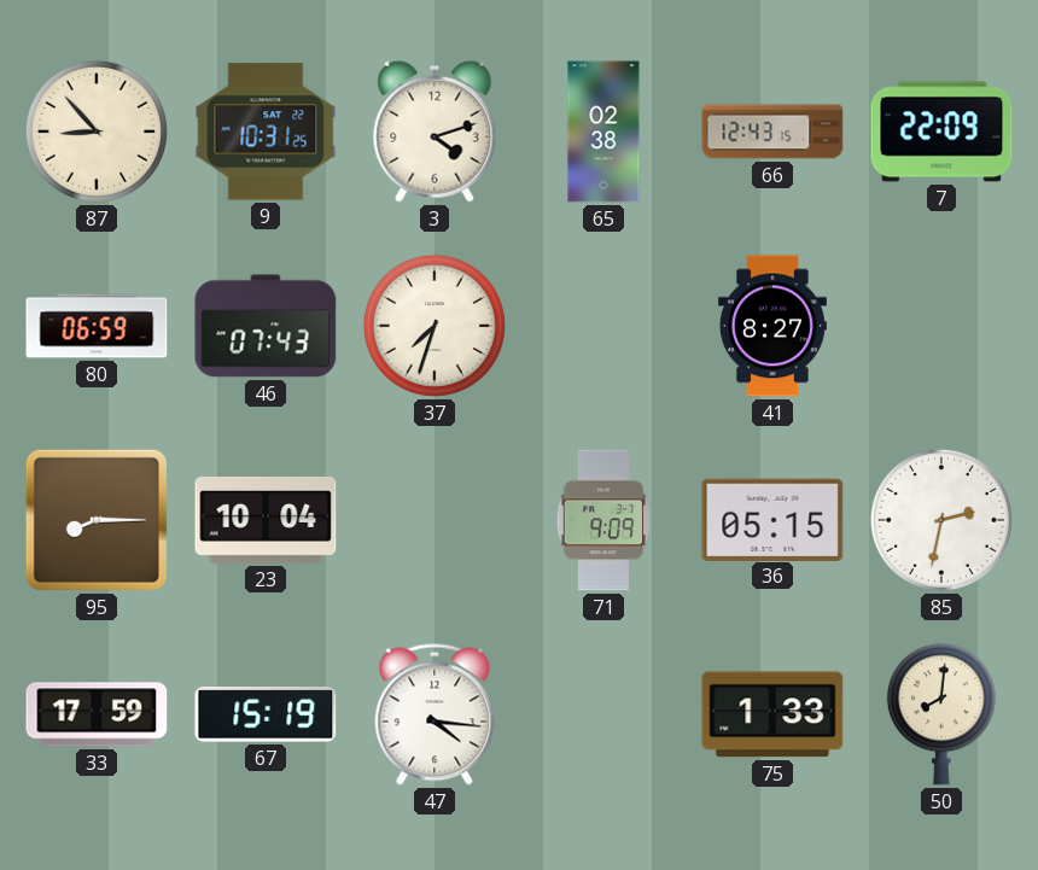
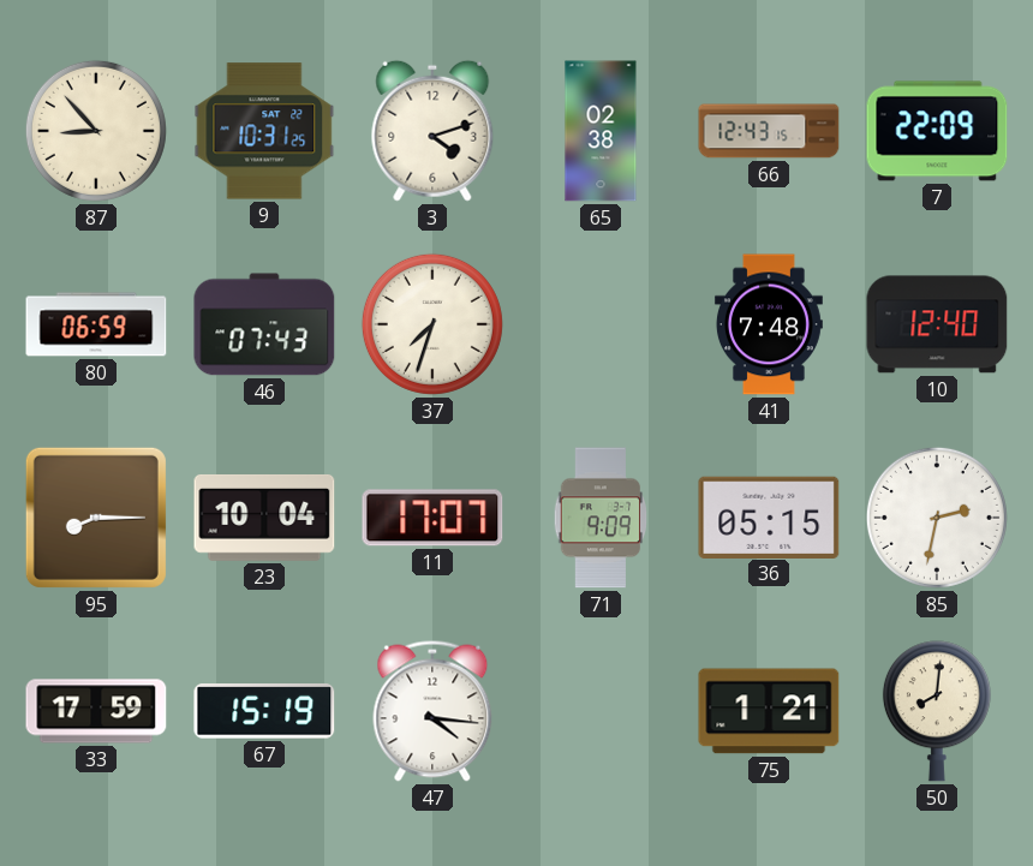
41: 8:27 -> 7:48
10: none -> 12:40
11: none -> 17:07
75: 1:33 -> 1:21
